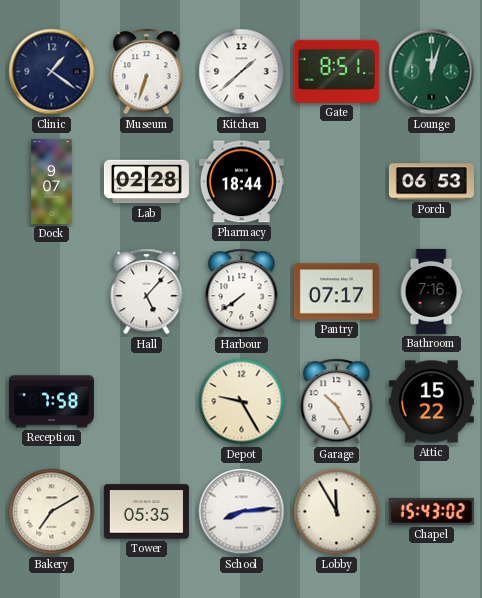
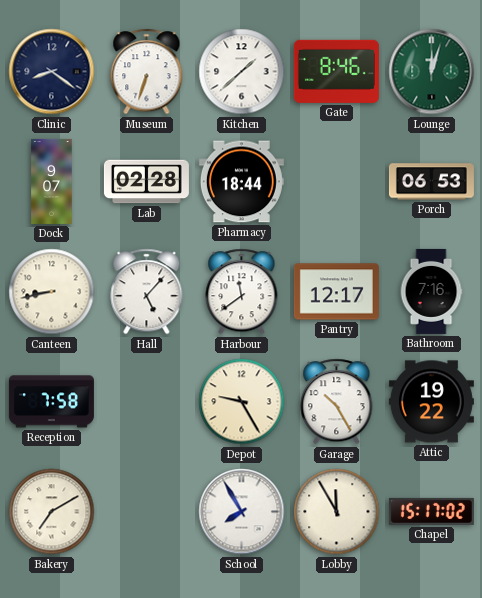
Clinic: 1:21 -> 8:21
Gate: 8:51 -> 8:46
Canteen: none -> 8:43
Harbour: 7:39 -> 11:39
Pantry: 07:17 -> 12:17
Attic: 15:22 -> 19:22
Tower: 05:35 -> none
School: 8:14 -> 7:55
Chapel: 15:43 -> 15:17
